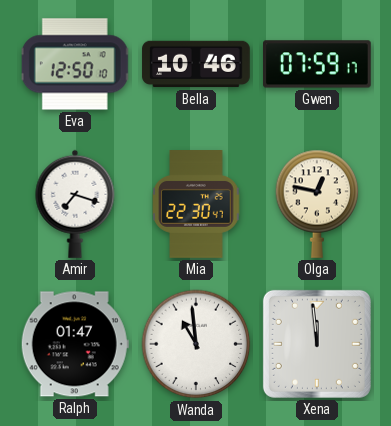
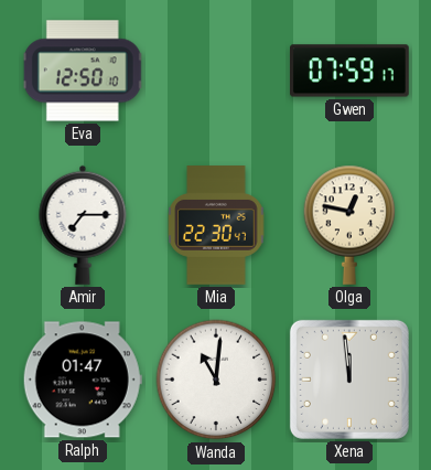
Bella: 10:46 -> none
Amir: 7:18 -> 7:15
Wanda: 10:59 -> 11:01
